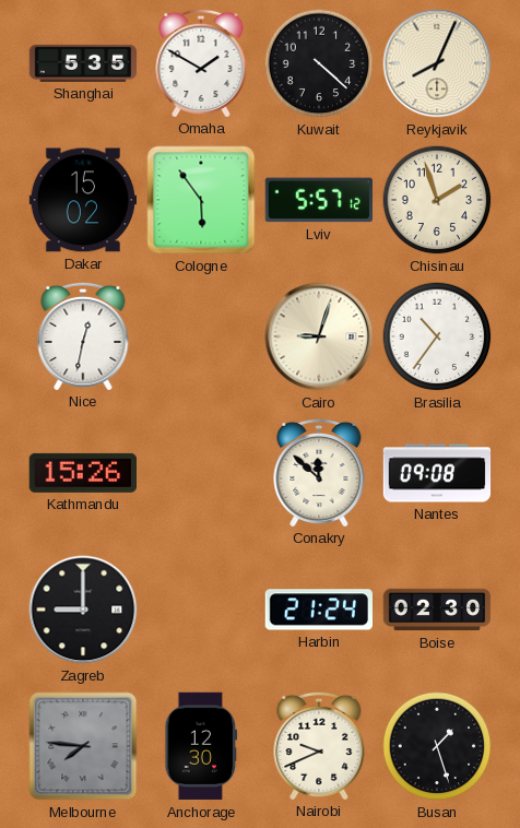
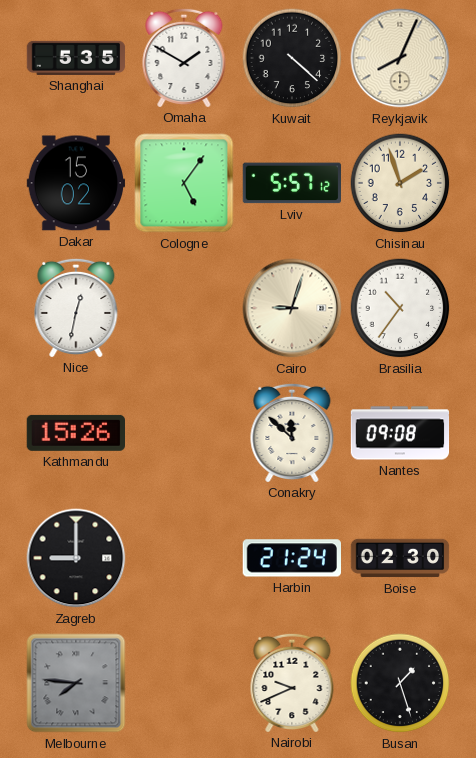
Cologne: 5:54 -> 5:06
Anchorage: 12:30 -> none
